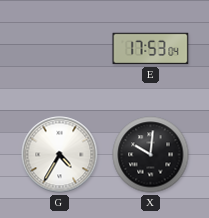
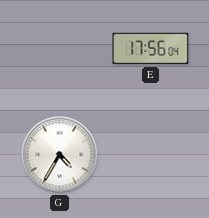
E: 17:53 -> 17:56
X: 10:01 -> none
